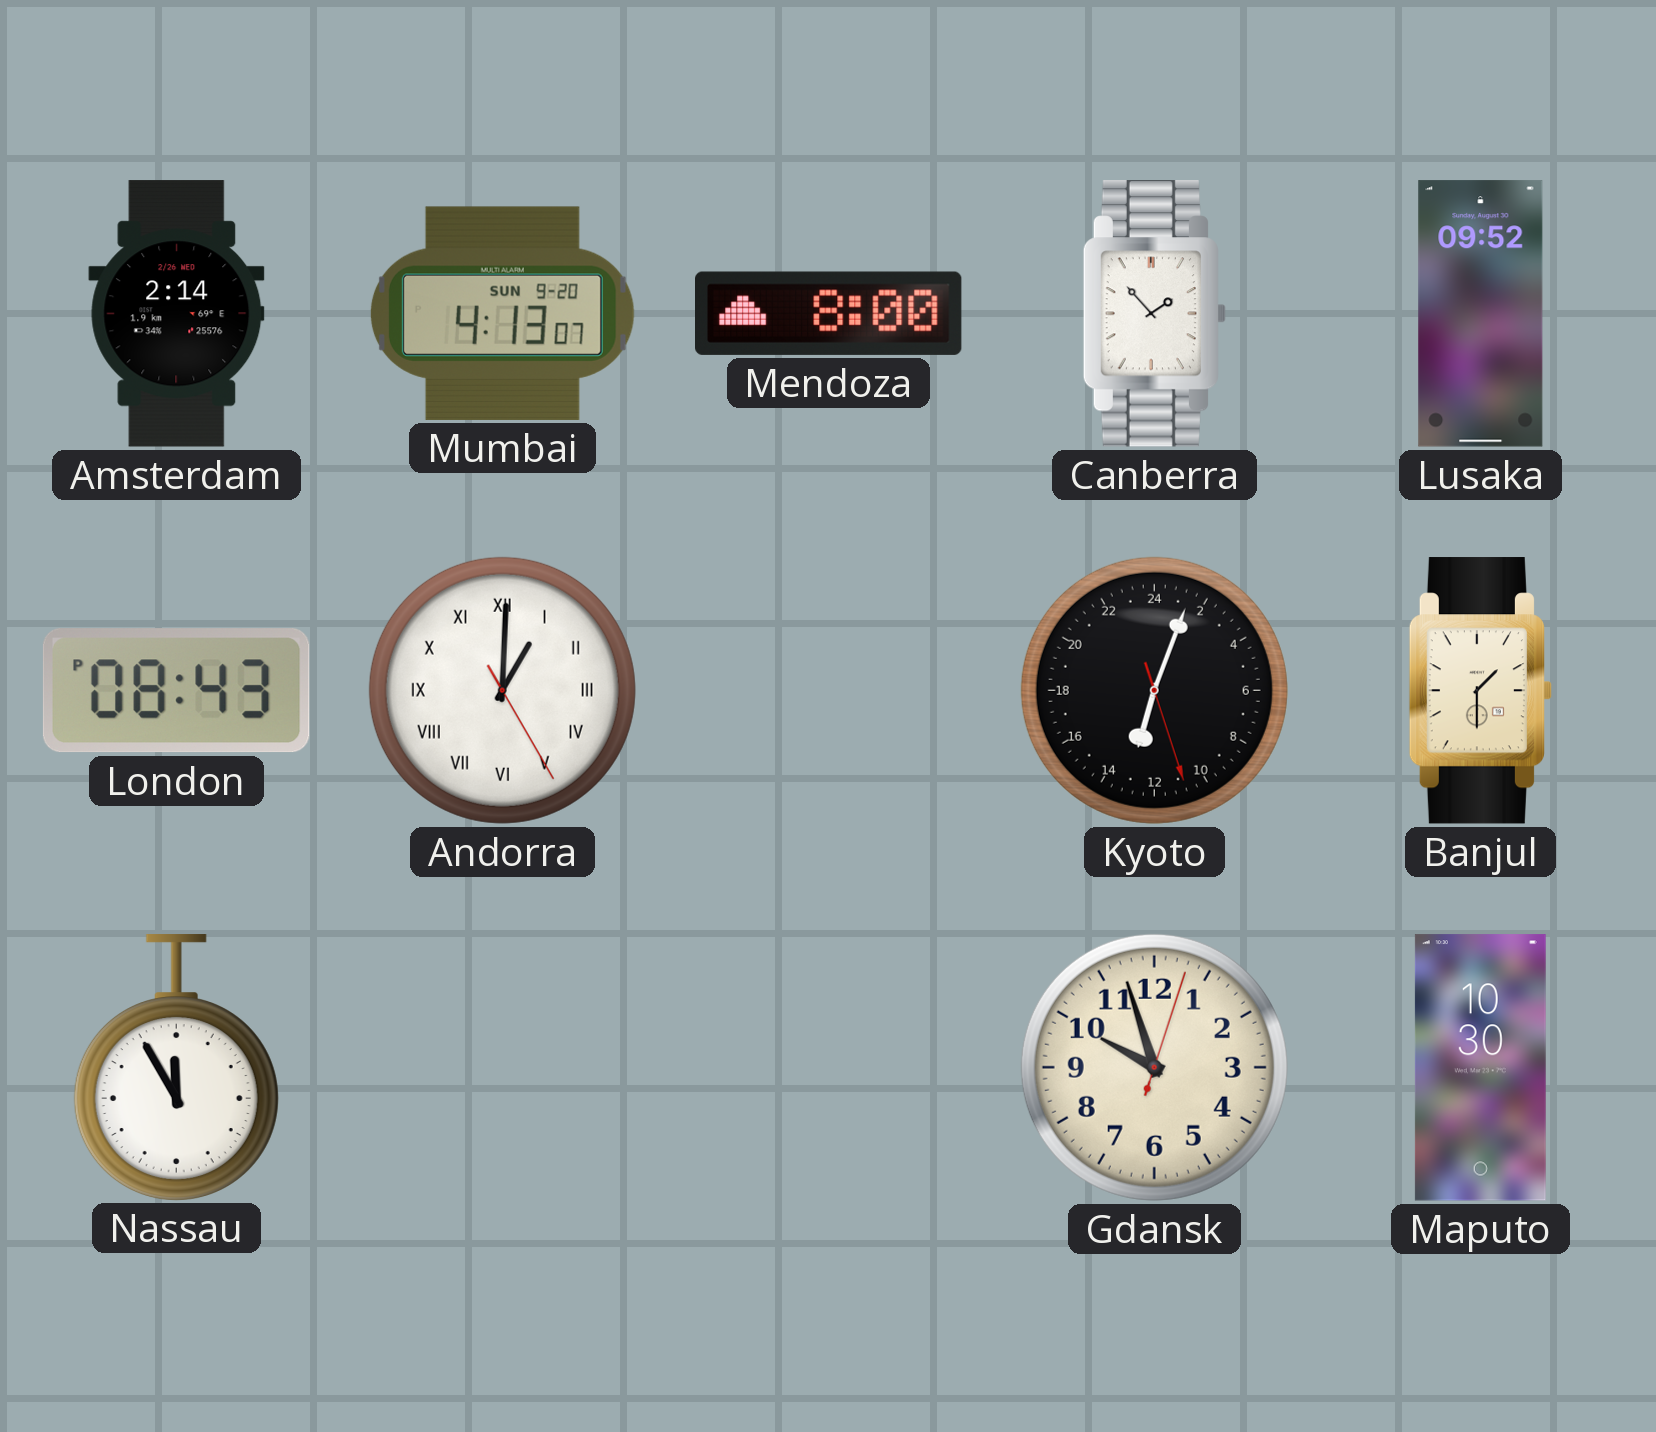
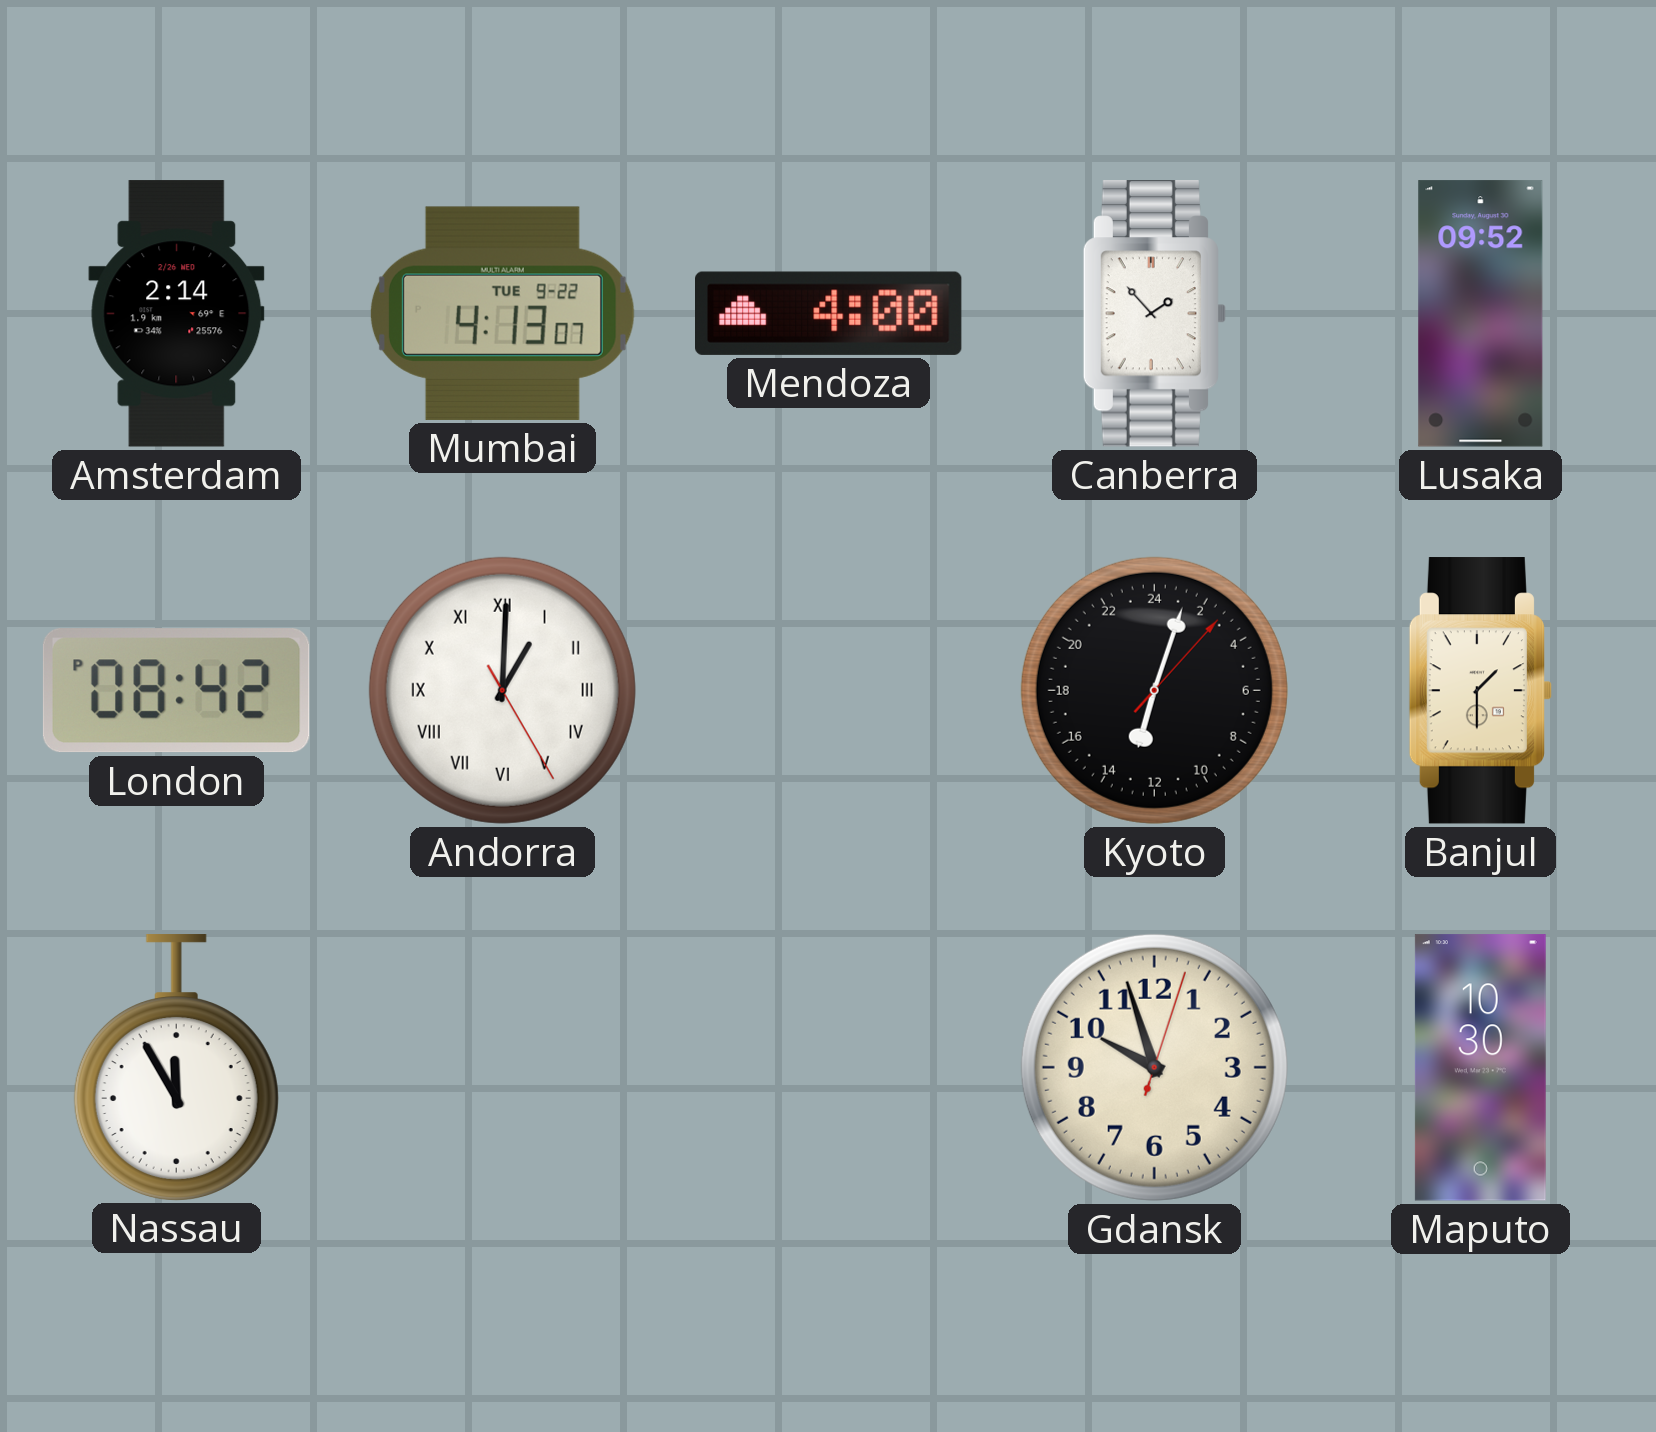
Mumbai date: SUN 9-20 -> TUE 9-22
Mendoza: 8:00 -> 4:00
London: 08:43 -> 08:42
Kyoto: 13:03:27 -> 13:03:07
